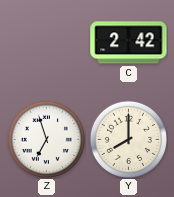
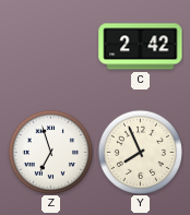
Y: 8:00 -> 7:56
